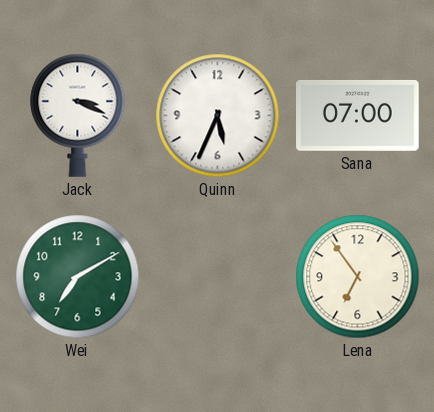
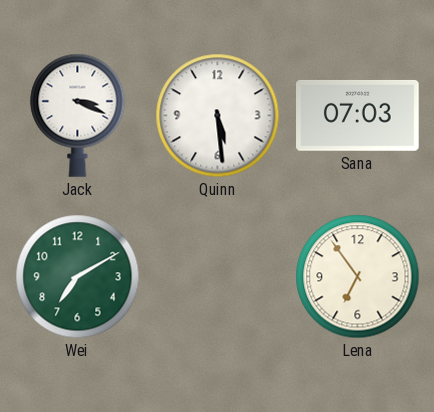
Quinn: 5:34 -> 5:29
Sana: 07:00 -> 07:03
